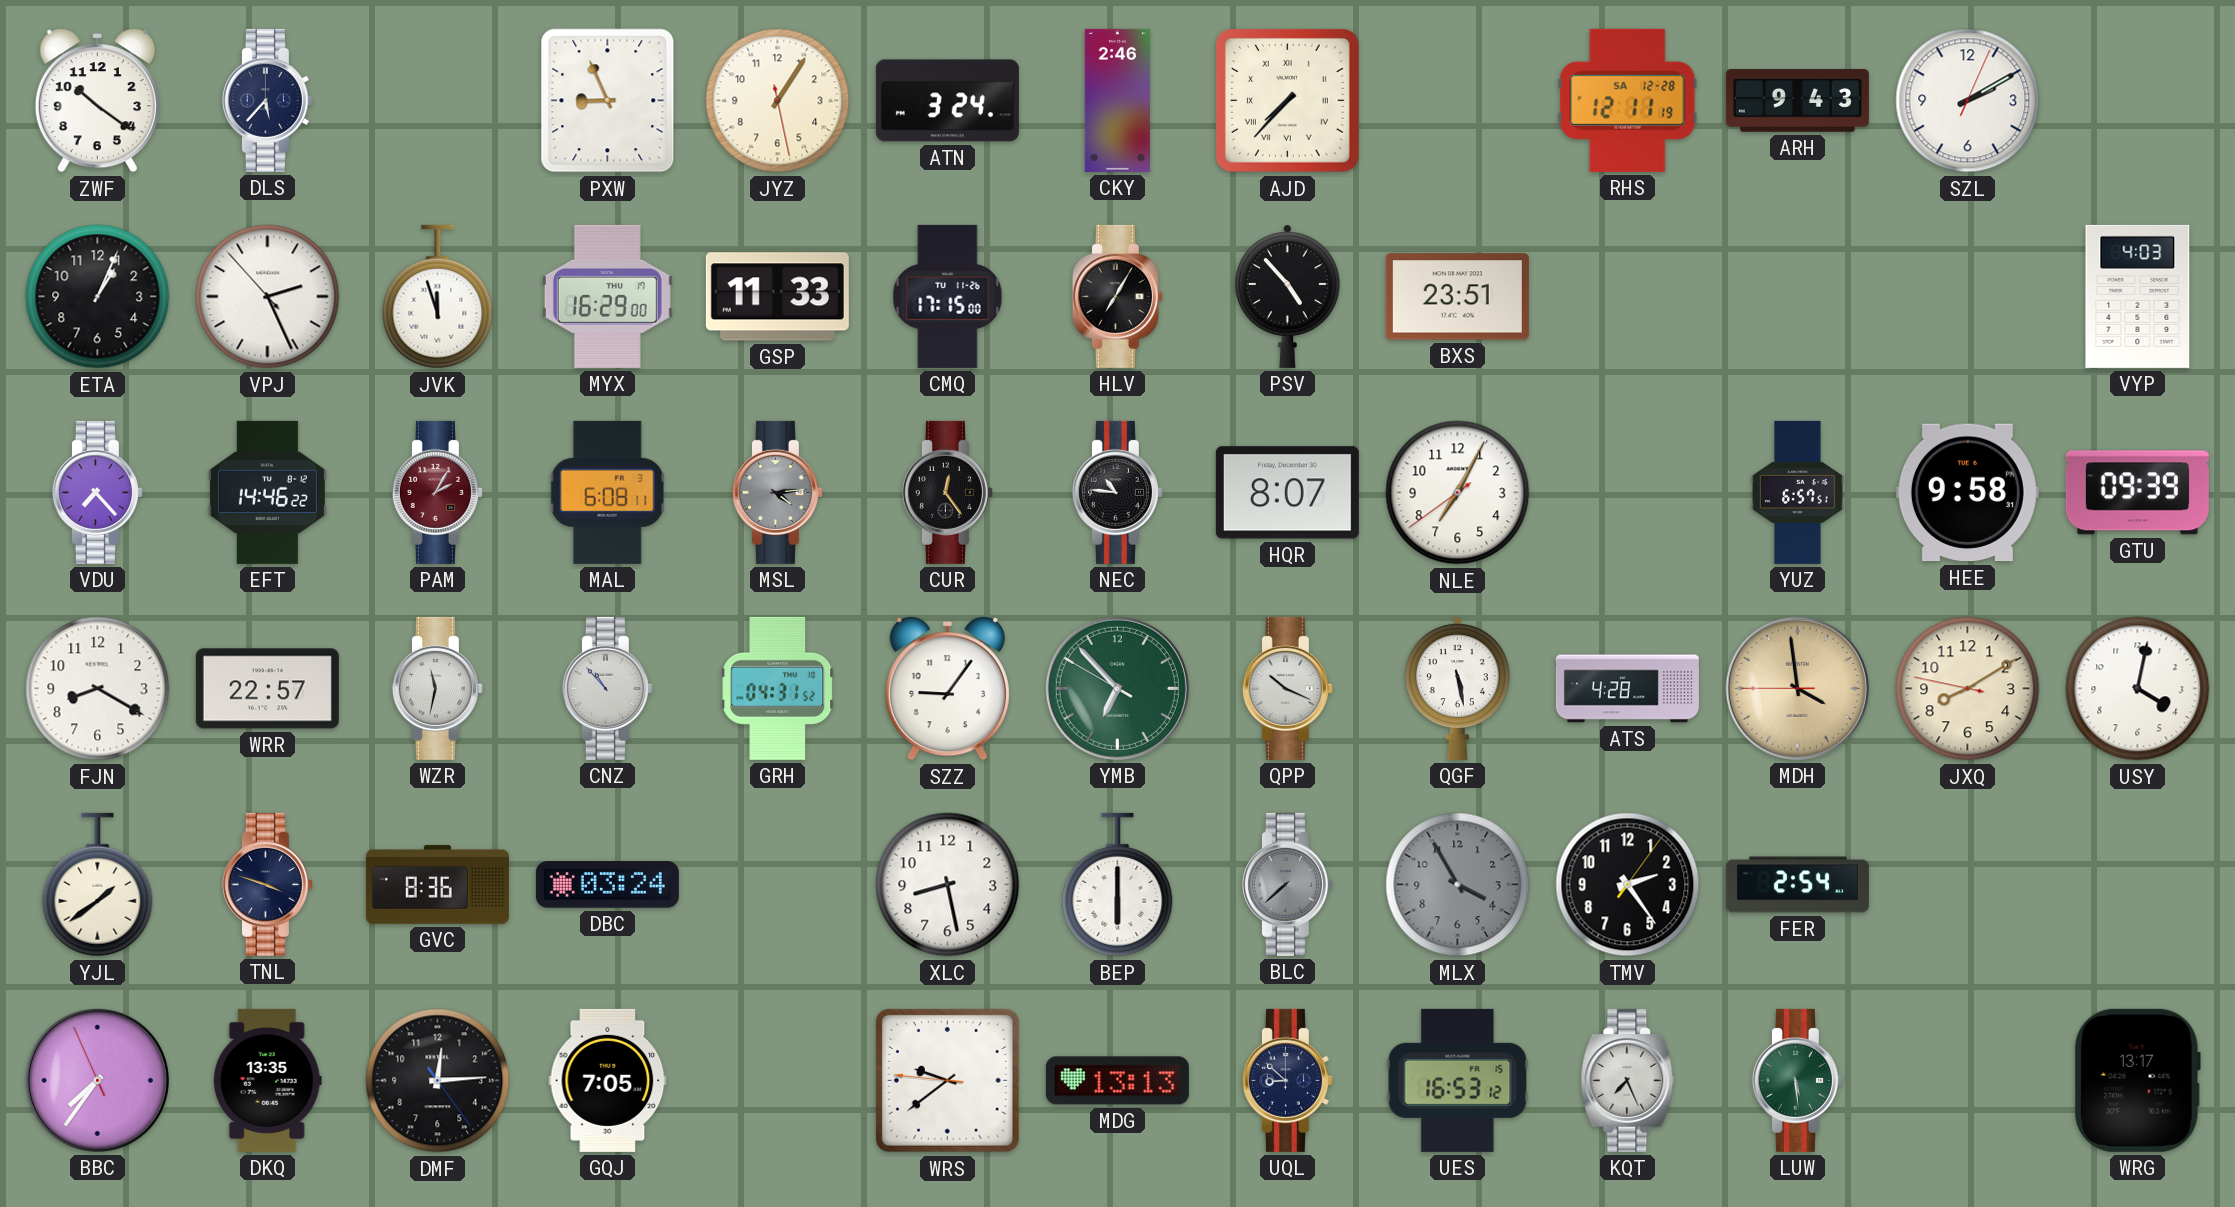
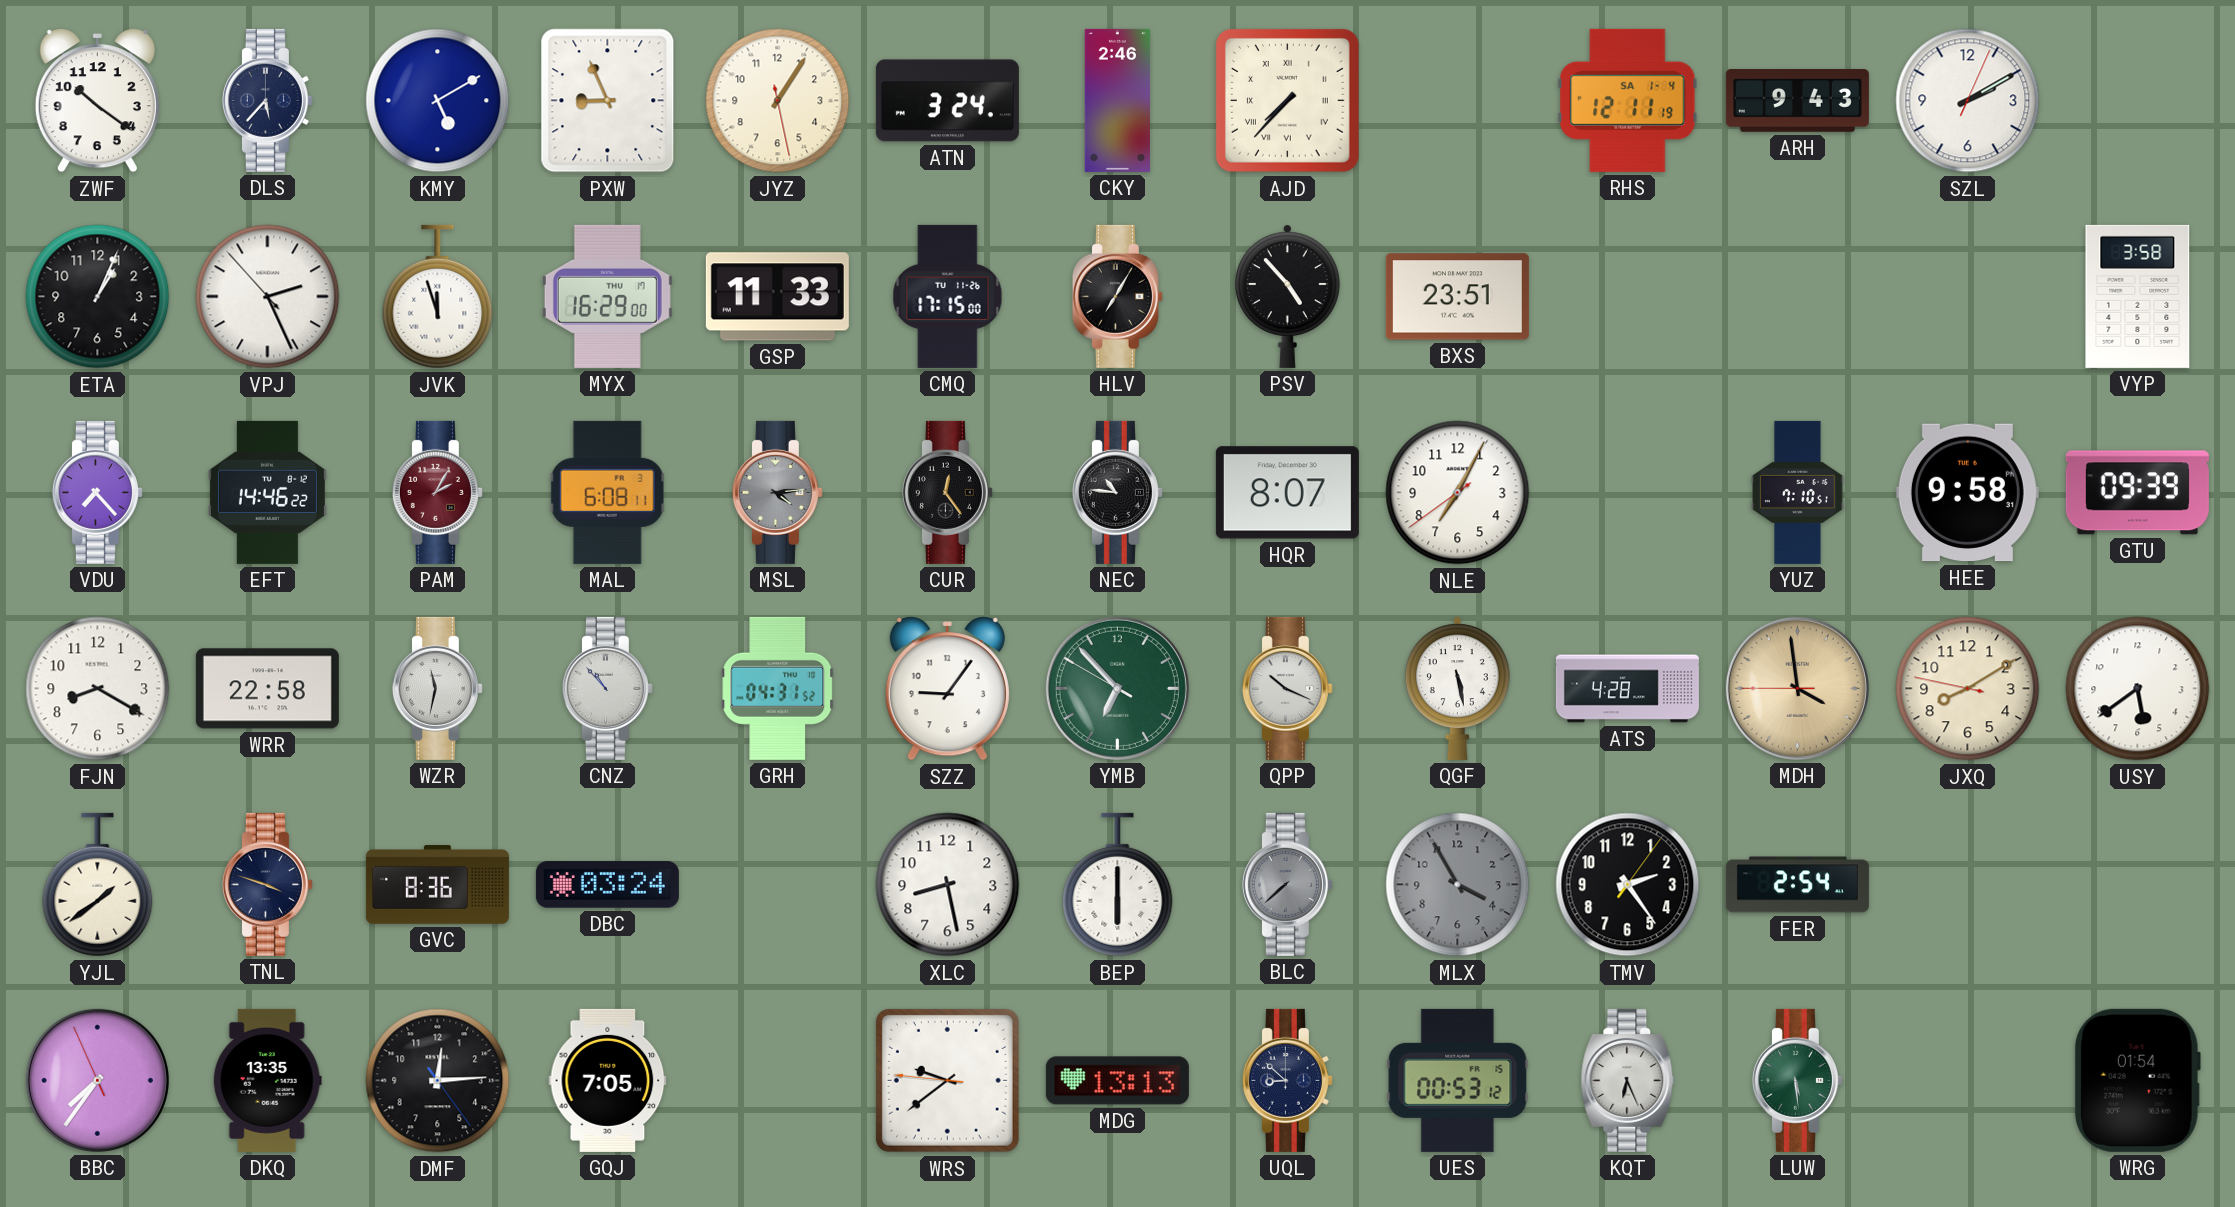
KMY: none -> 5:10
RHS date: SA 12-28 -> SA 1-4
VYP: 4:03 -> 3:58
YUZ: 6:57 -> 7:10
WRR: 22:57 -> 22:58
USY: 4:02 -> 5:39
UES: 16:53 -> 00:53
KQT: 7:26 -> 6:26
WRG: 13:17 -> 01:54
